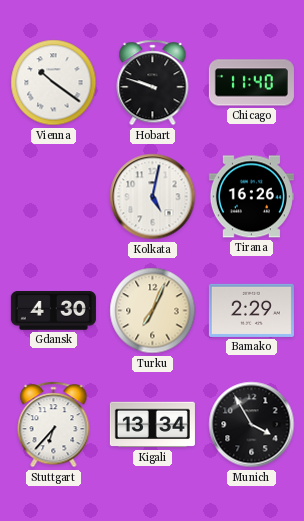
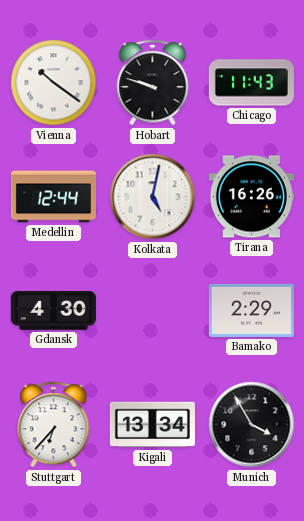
Chicago: 11:40 -> 11:43
Medellin: none -> 12:44
Turku: 7:04 -> none
